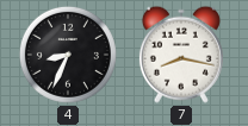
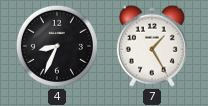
7: 8:17 -> 1:25
